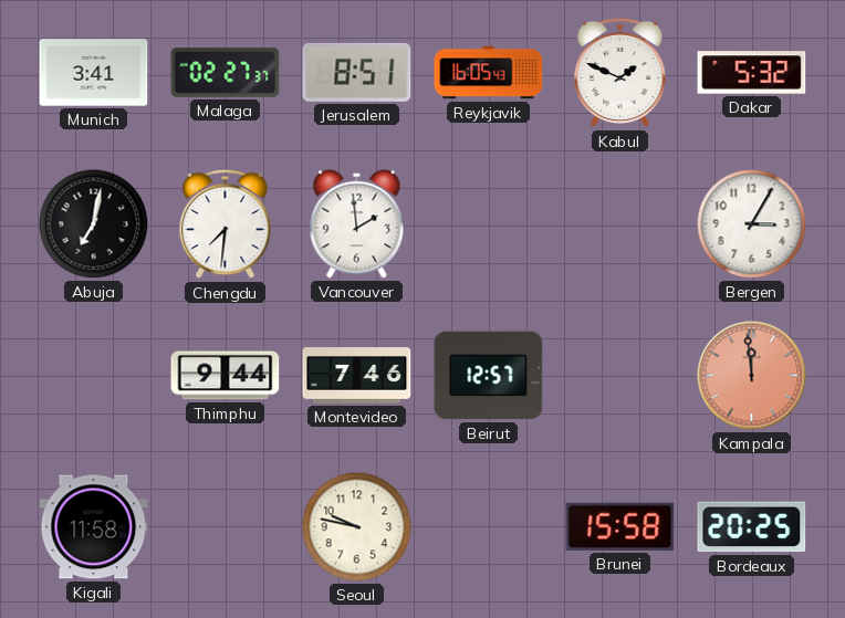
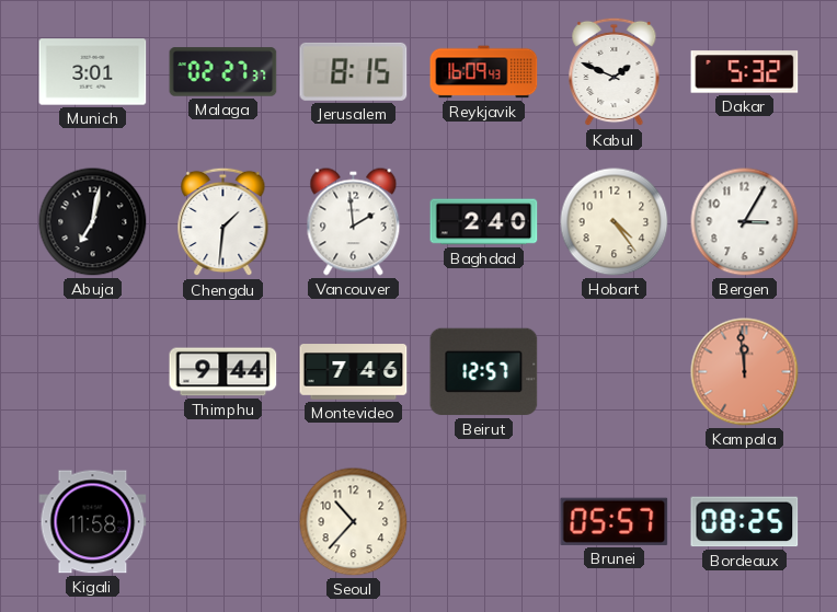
Munich: 3:41 -> 3:01
Jerusalem: 8:51 -> 8:15
Reykjavik: 16:05 -> 16:09
Chengdu: 7:31 -> 1:31
Baghdad: none -> 2:40
Hobart: none -> 4:24
Seoul: 9:47 -> 10:37
Brunei: 15:58 -> 05:57
Bordeaux: 20:25 -> 08:25
